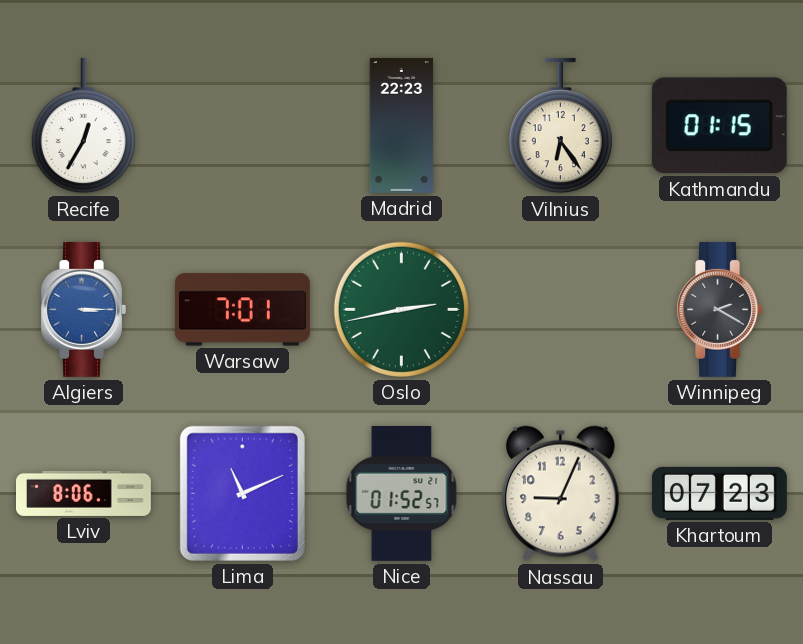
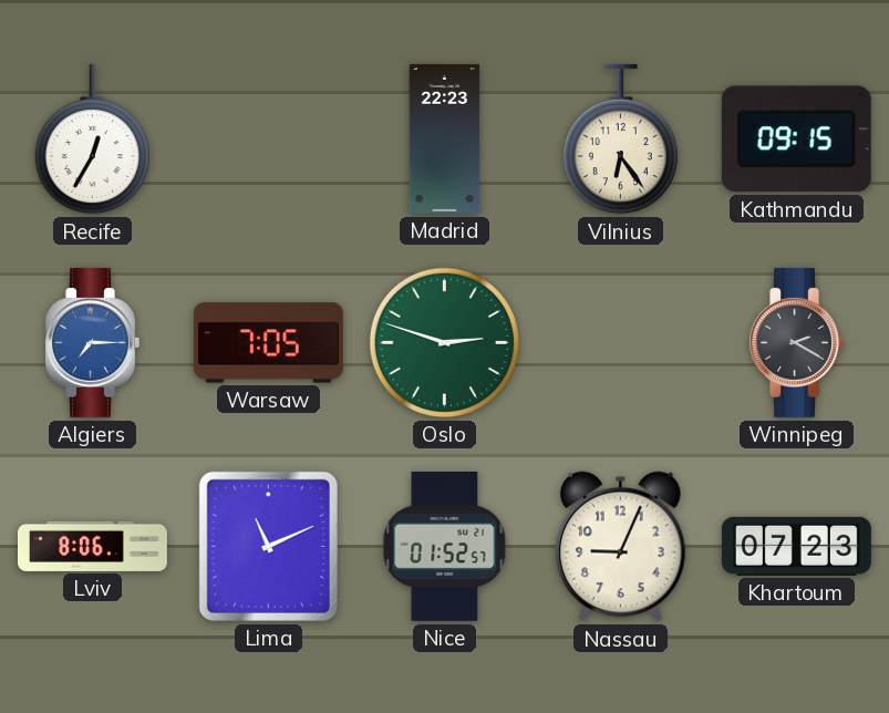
Kathmandu: 01:15 -> 09:15
Algiers: 3:15 -> 7:15
Warsaw: 7:01 -> 7:05
Oslo: 2:43 -> 2:48
